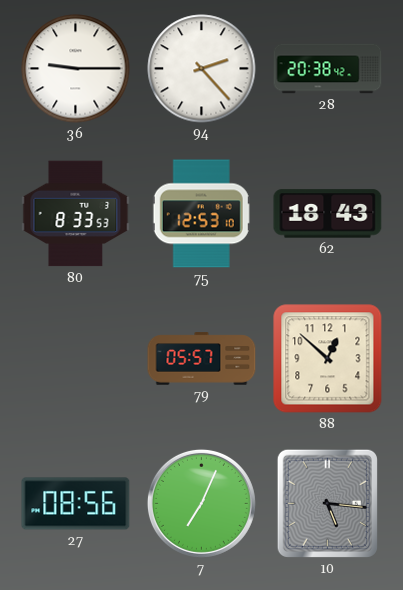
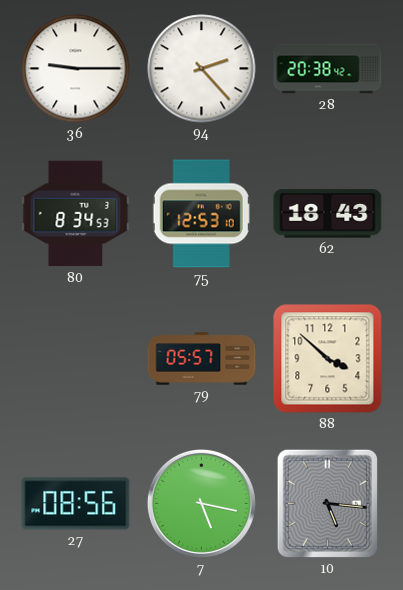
80: 8:33 -> 8:34
88: 12:52 -> 3:52
7: 7:04 -> 5:17
